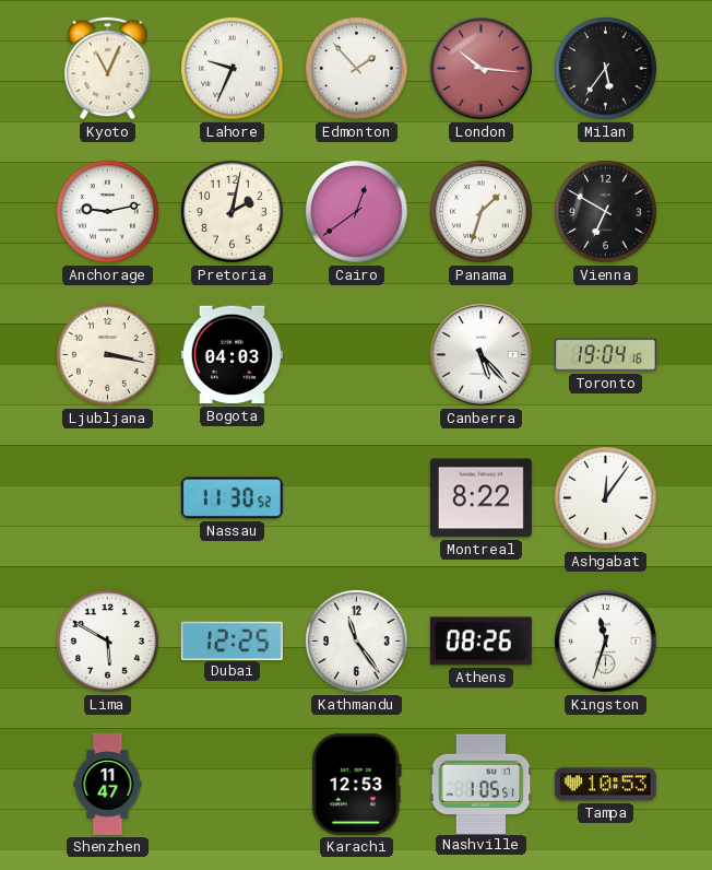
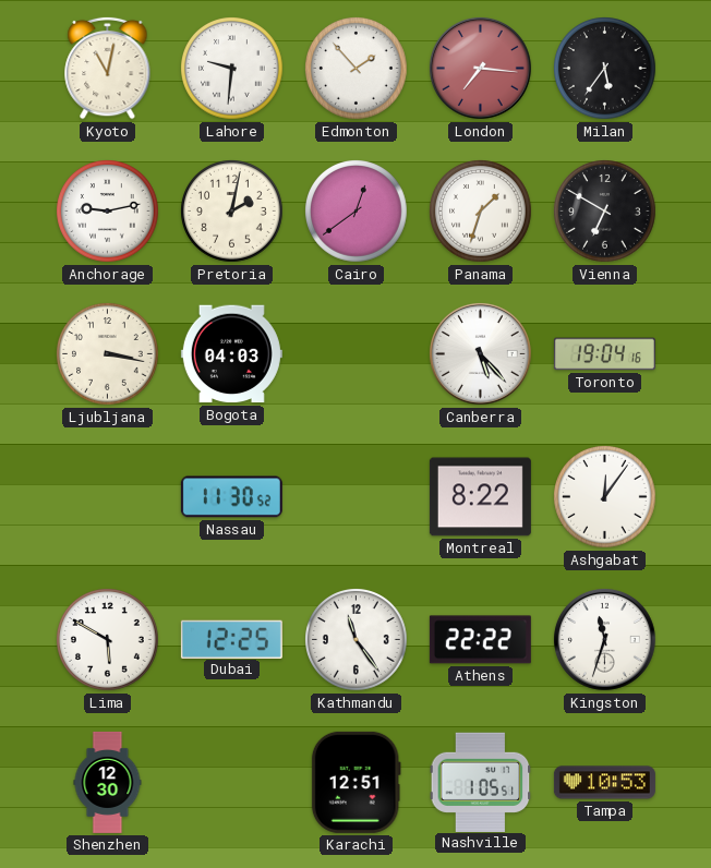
Kyoto: 11:04 -> 11:02
Lahore: 9:34 -> 9:31
London: 10:16 -> 7:16
Athens: 08:26 -> 22:22
Shenzhen: 11:47 -> 12:30
Karachi: 12:53 -> 12:51
